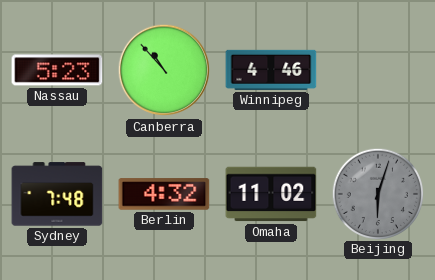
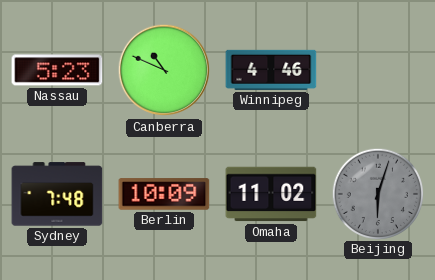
Canberra: 10:53 -> 10:49
Berlin: 4:32 -> 10:09
